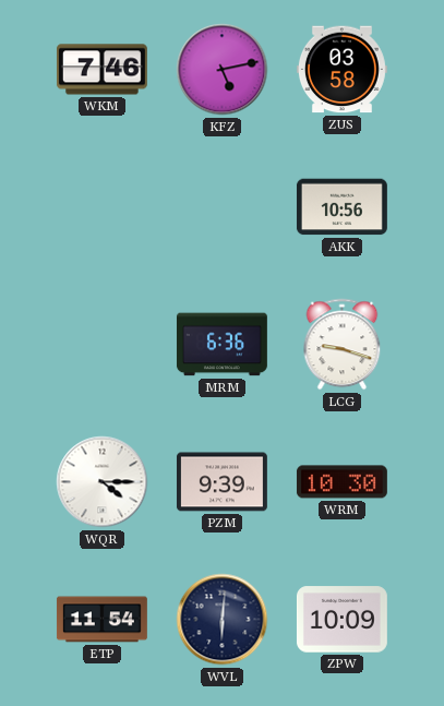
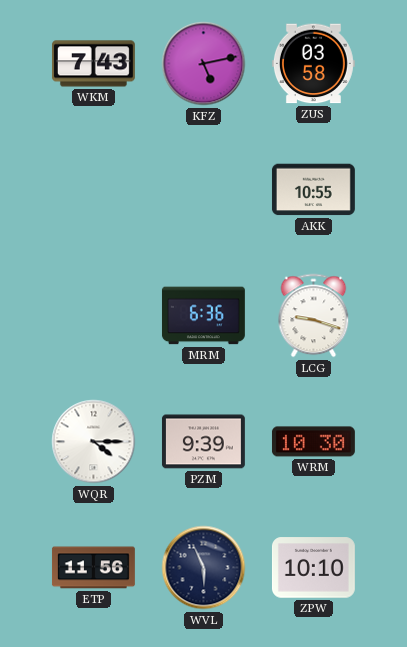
WKM: 7:46 -> 7:43
AKK: 10:56 -> 10:55
ETP: 11:54 -> 11:56
WVL: 6:01 -> 5:56
ZPW: 10:09 -> 10:10
